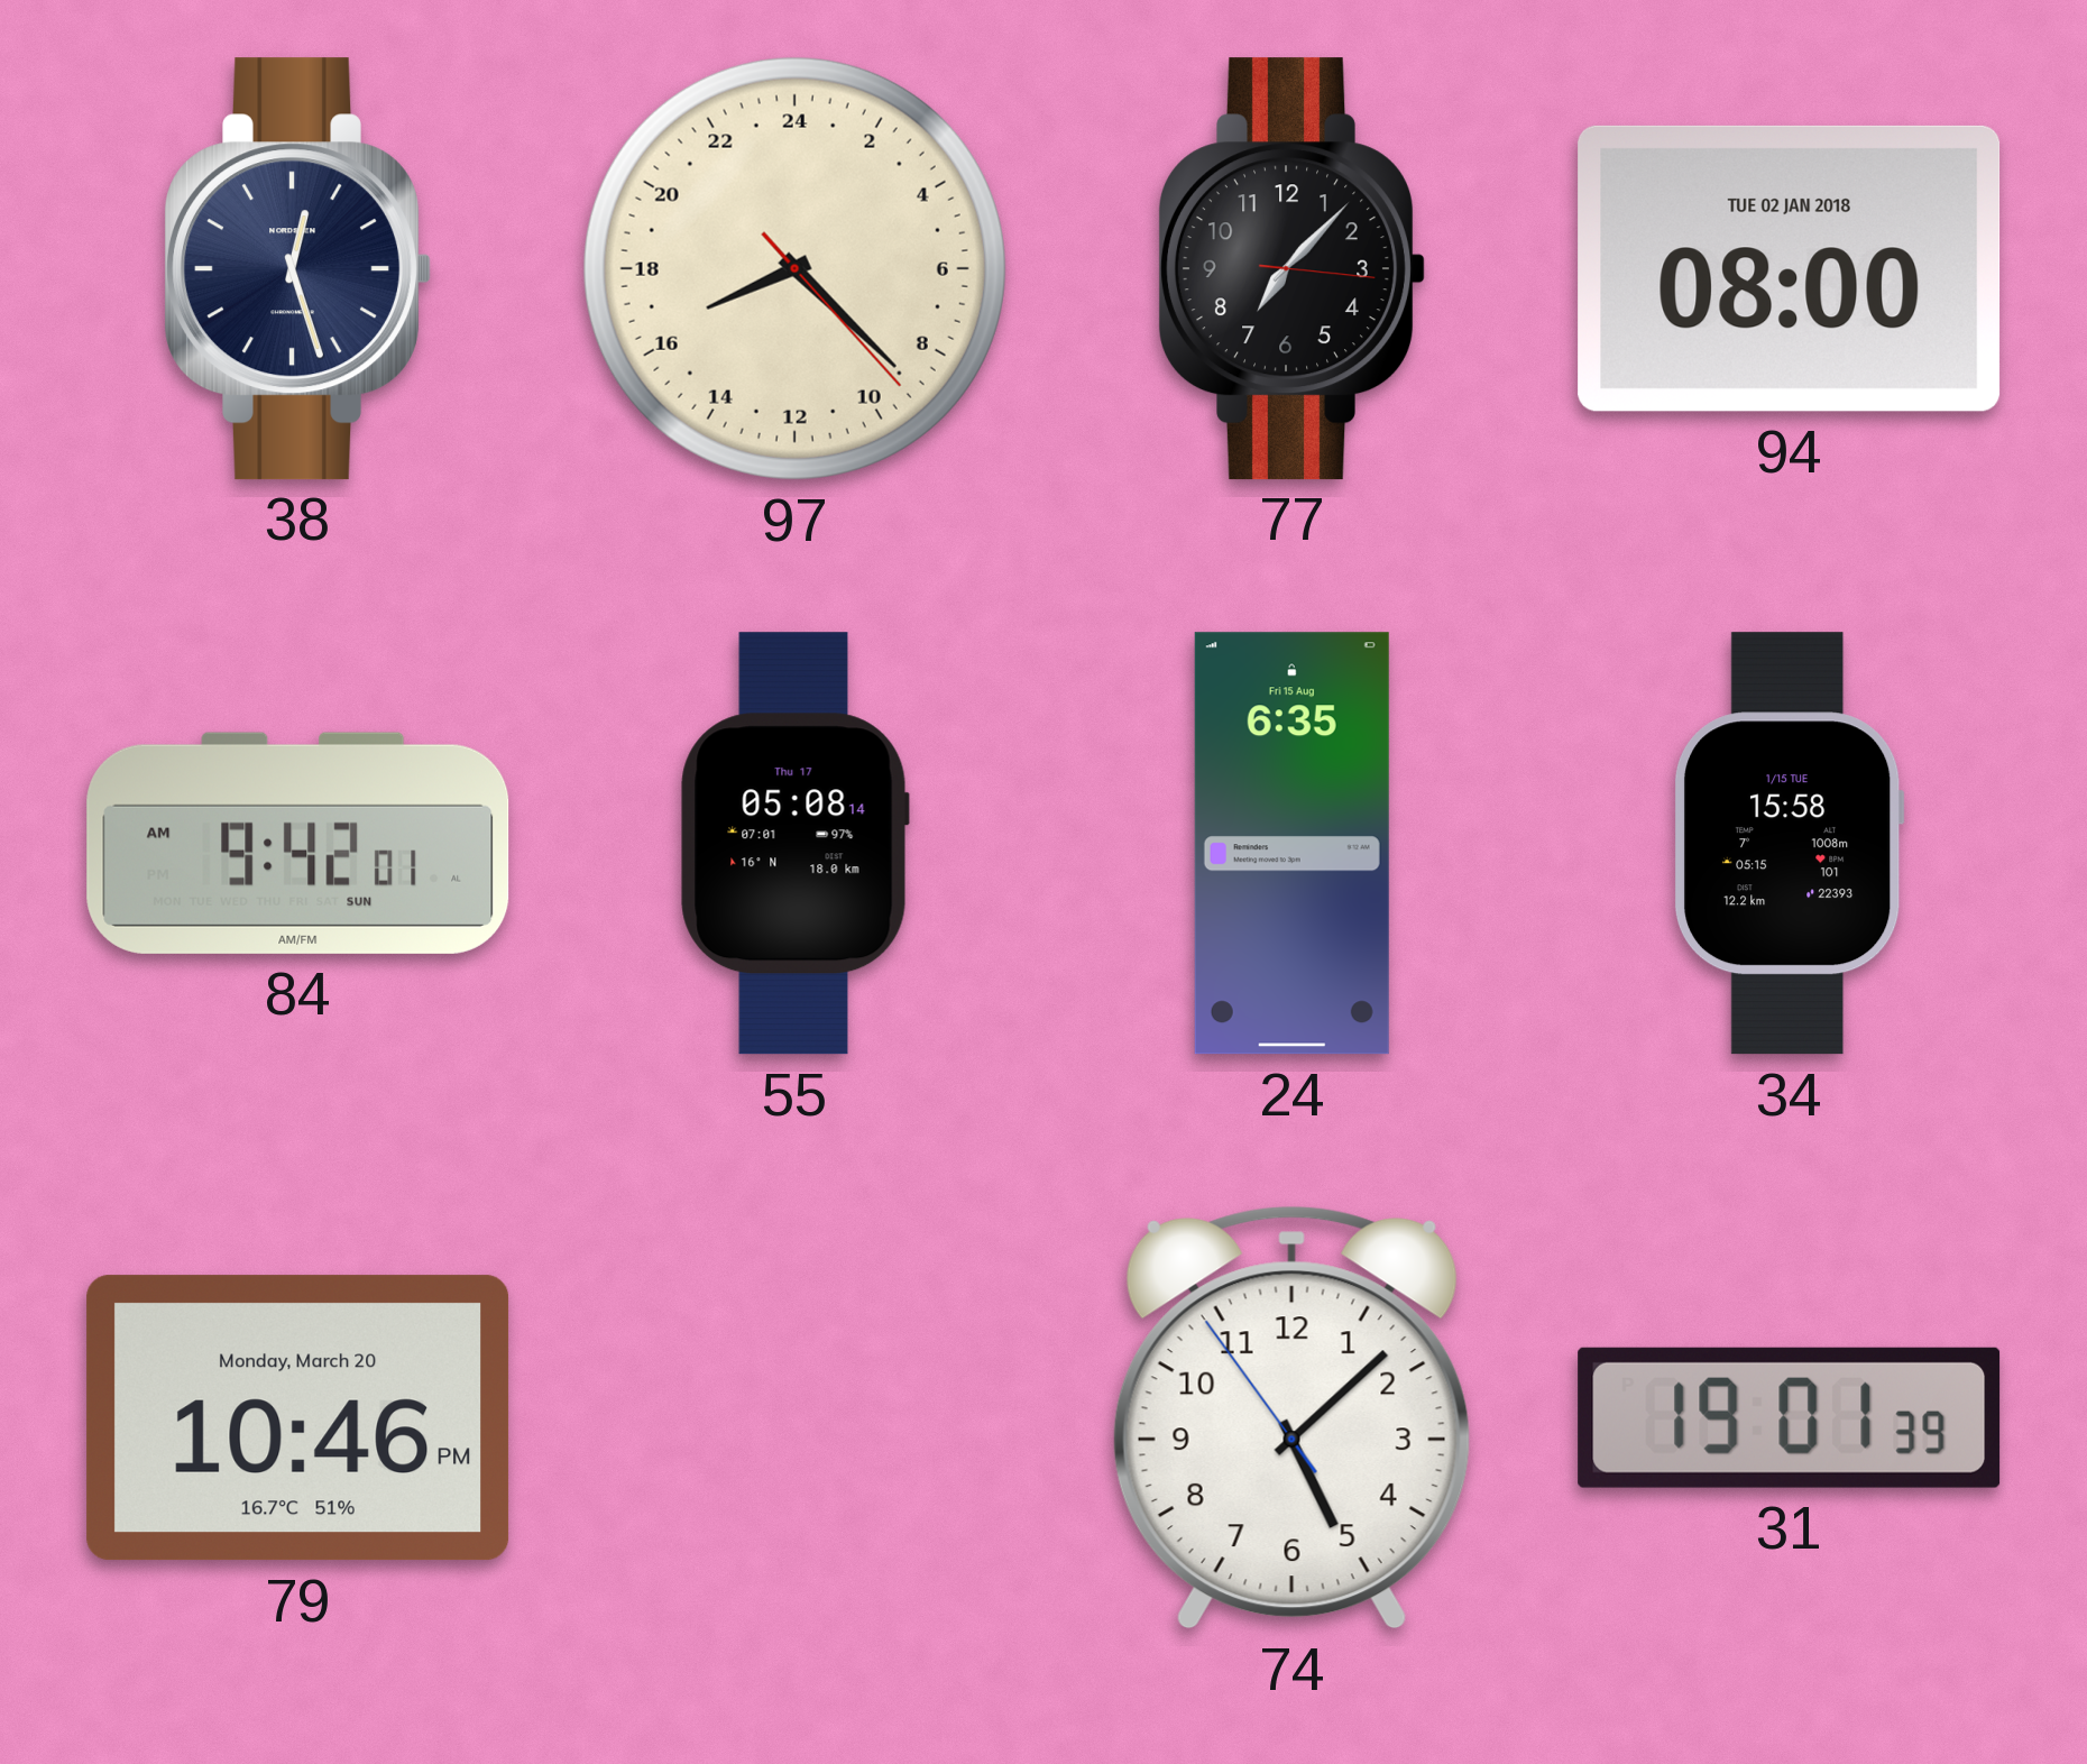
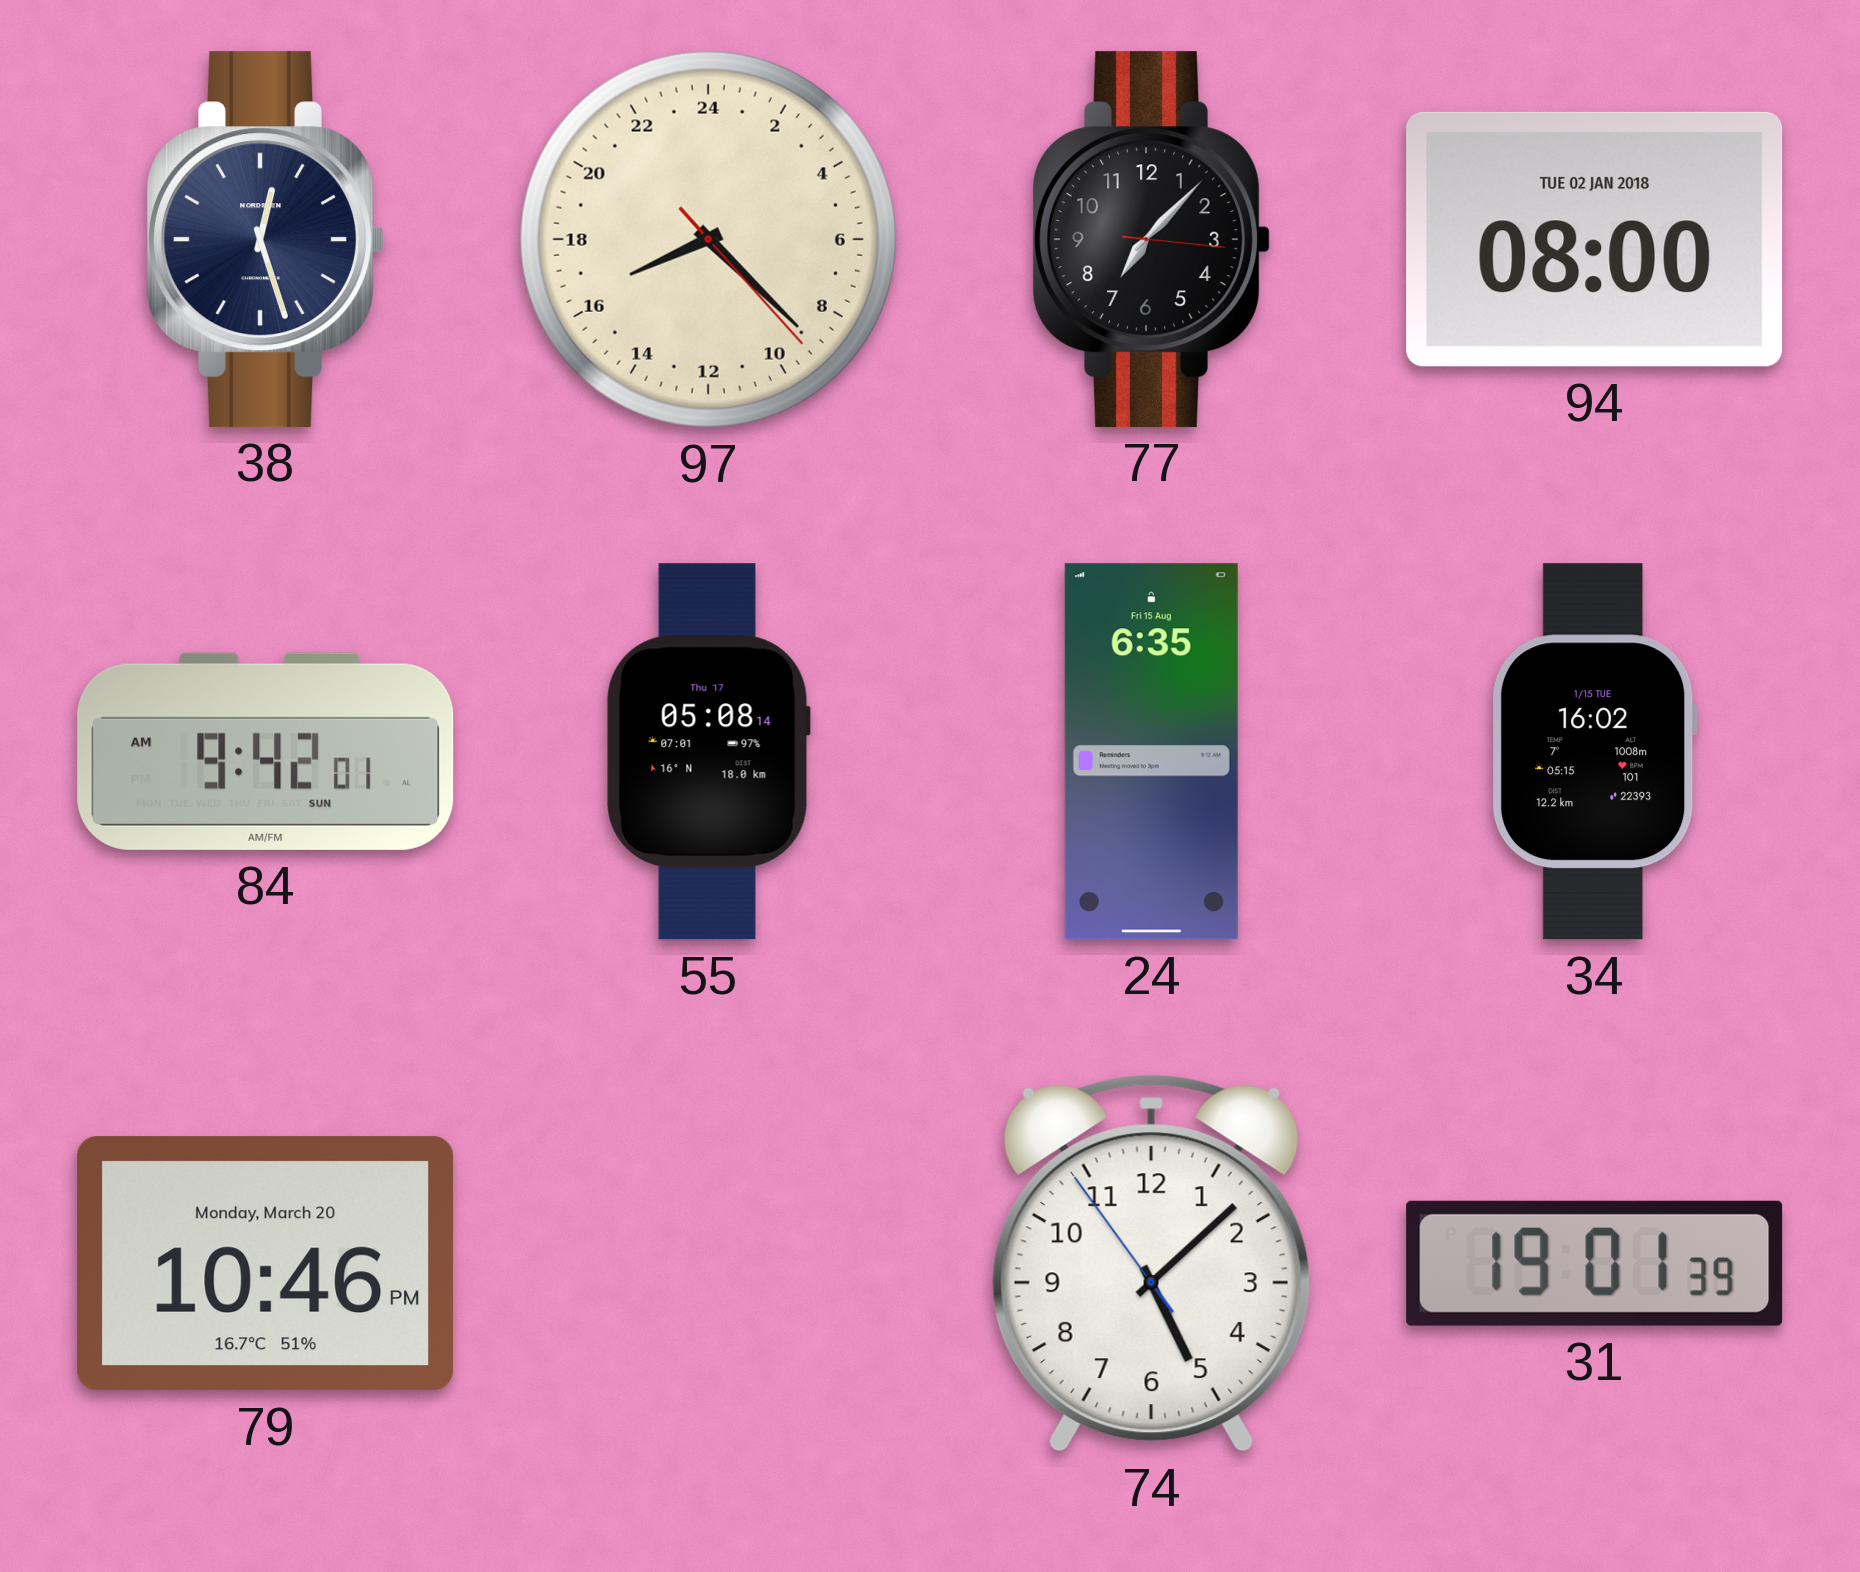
34: 15:58 -> 16:02
